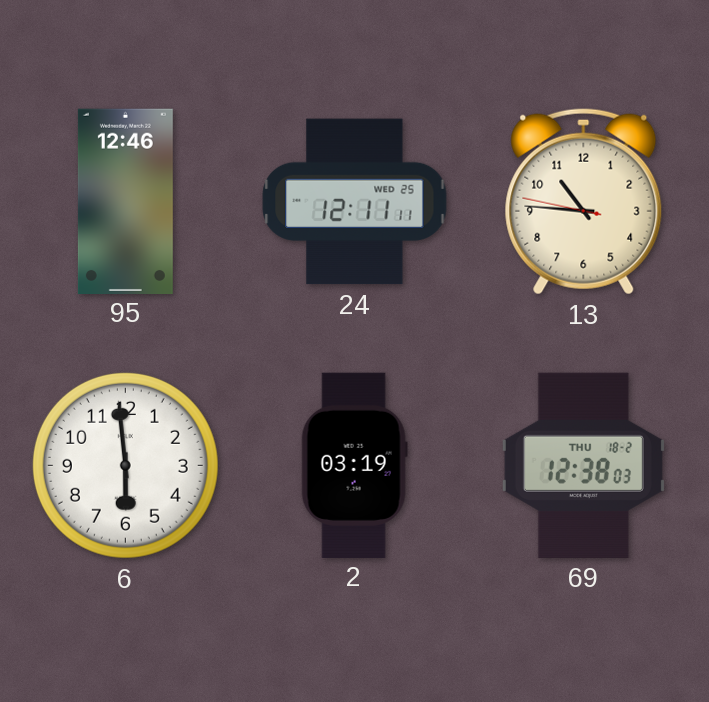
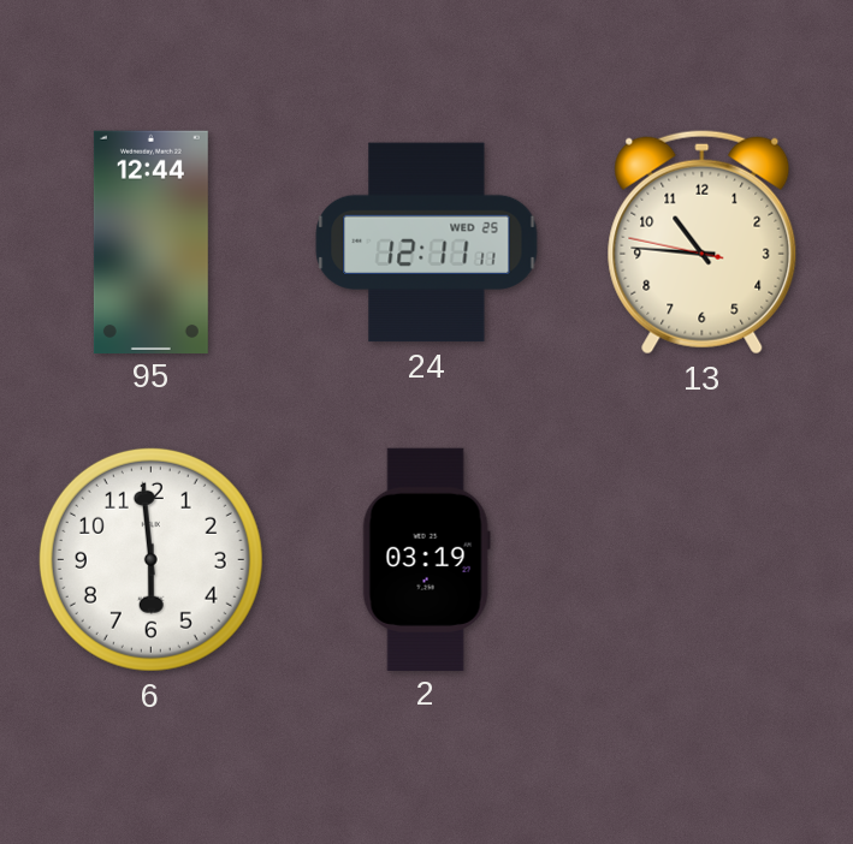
95: 12:46 -> 12:44
69: 12:38 -> none
